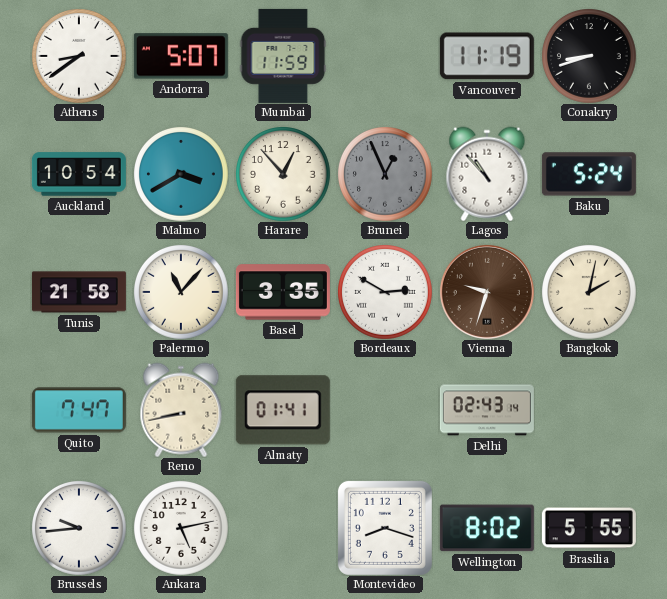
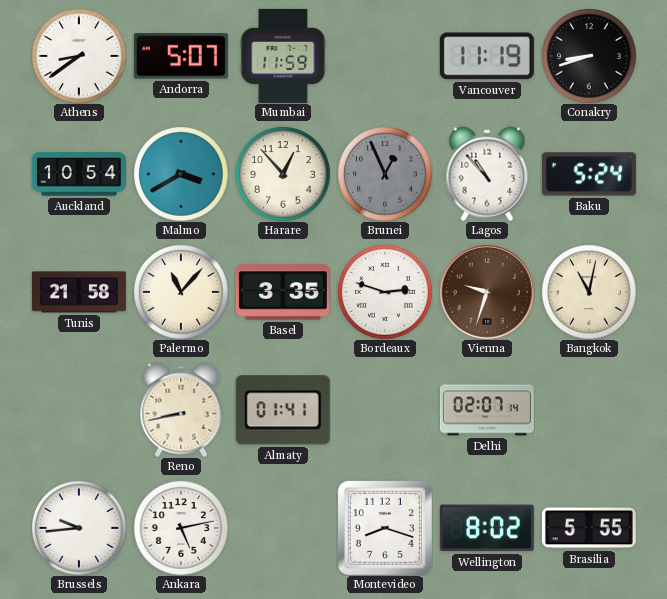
Bordeaux: 2:50 -> 2:48
Bangkok: 2:02 -> 11:02
Quito: 7:47 -> none
Delhi: 02:43 -> 02:07
